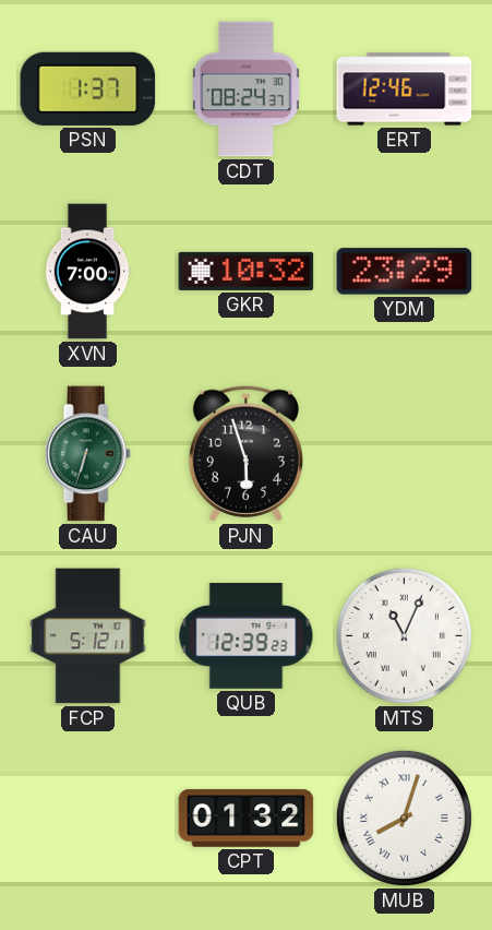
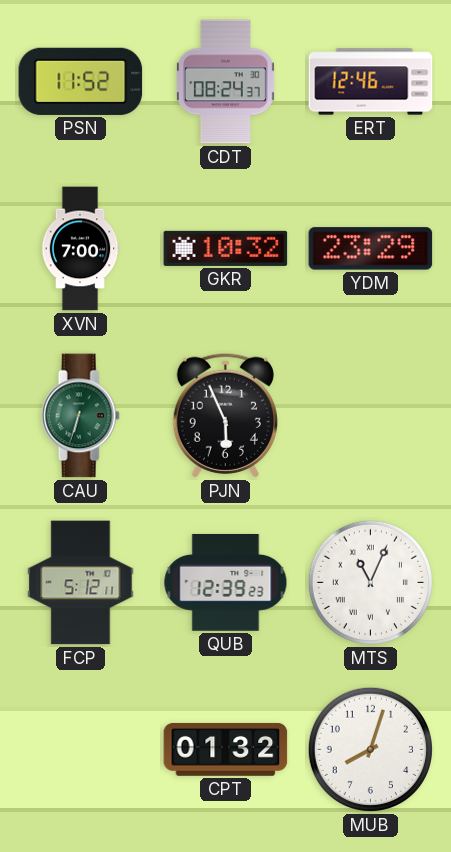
PSN: 1:37 -> 11:52
PJN: 5:57 -> 5:56
MUB numerals: Roman -> Arabic
